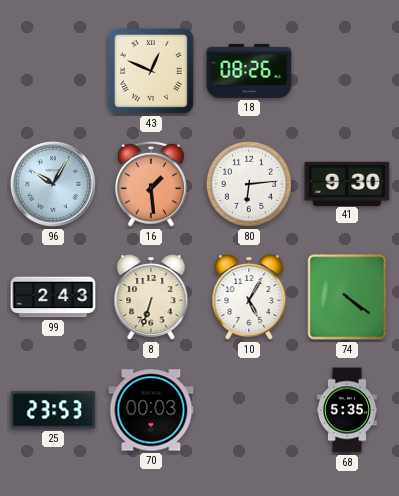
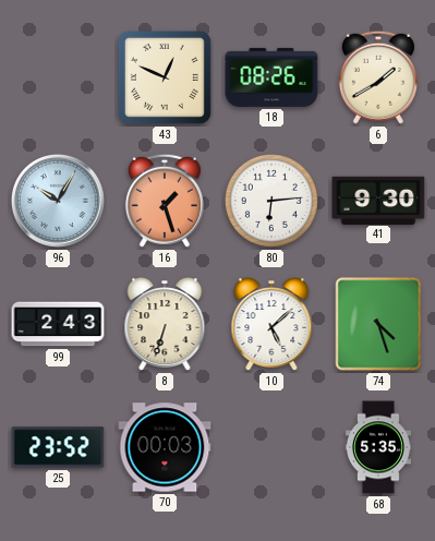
6: none -> 1:40
16: 1:29 -> 1:27
10: 5:05 -> 5:08
74: 4:21 -> 4:27
25: 23:53 -> 23:52
